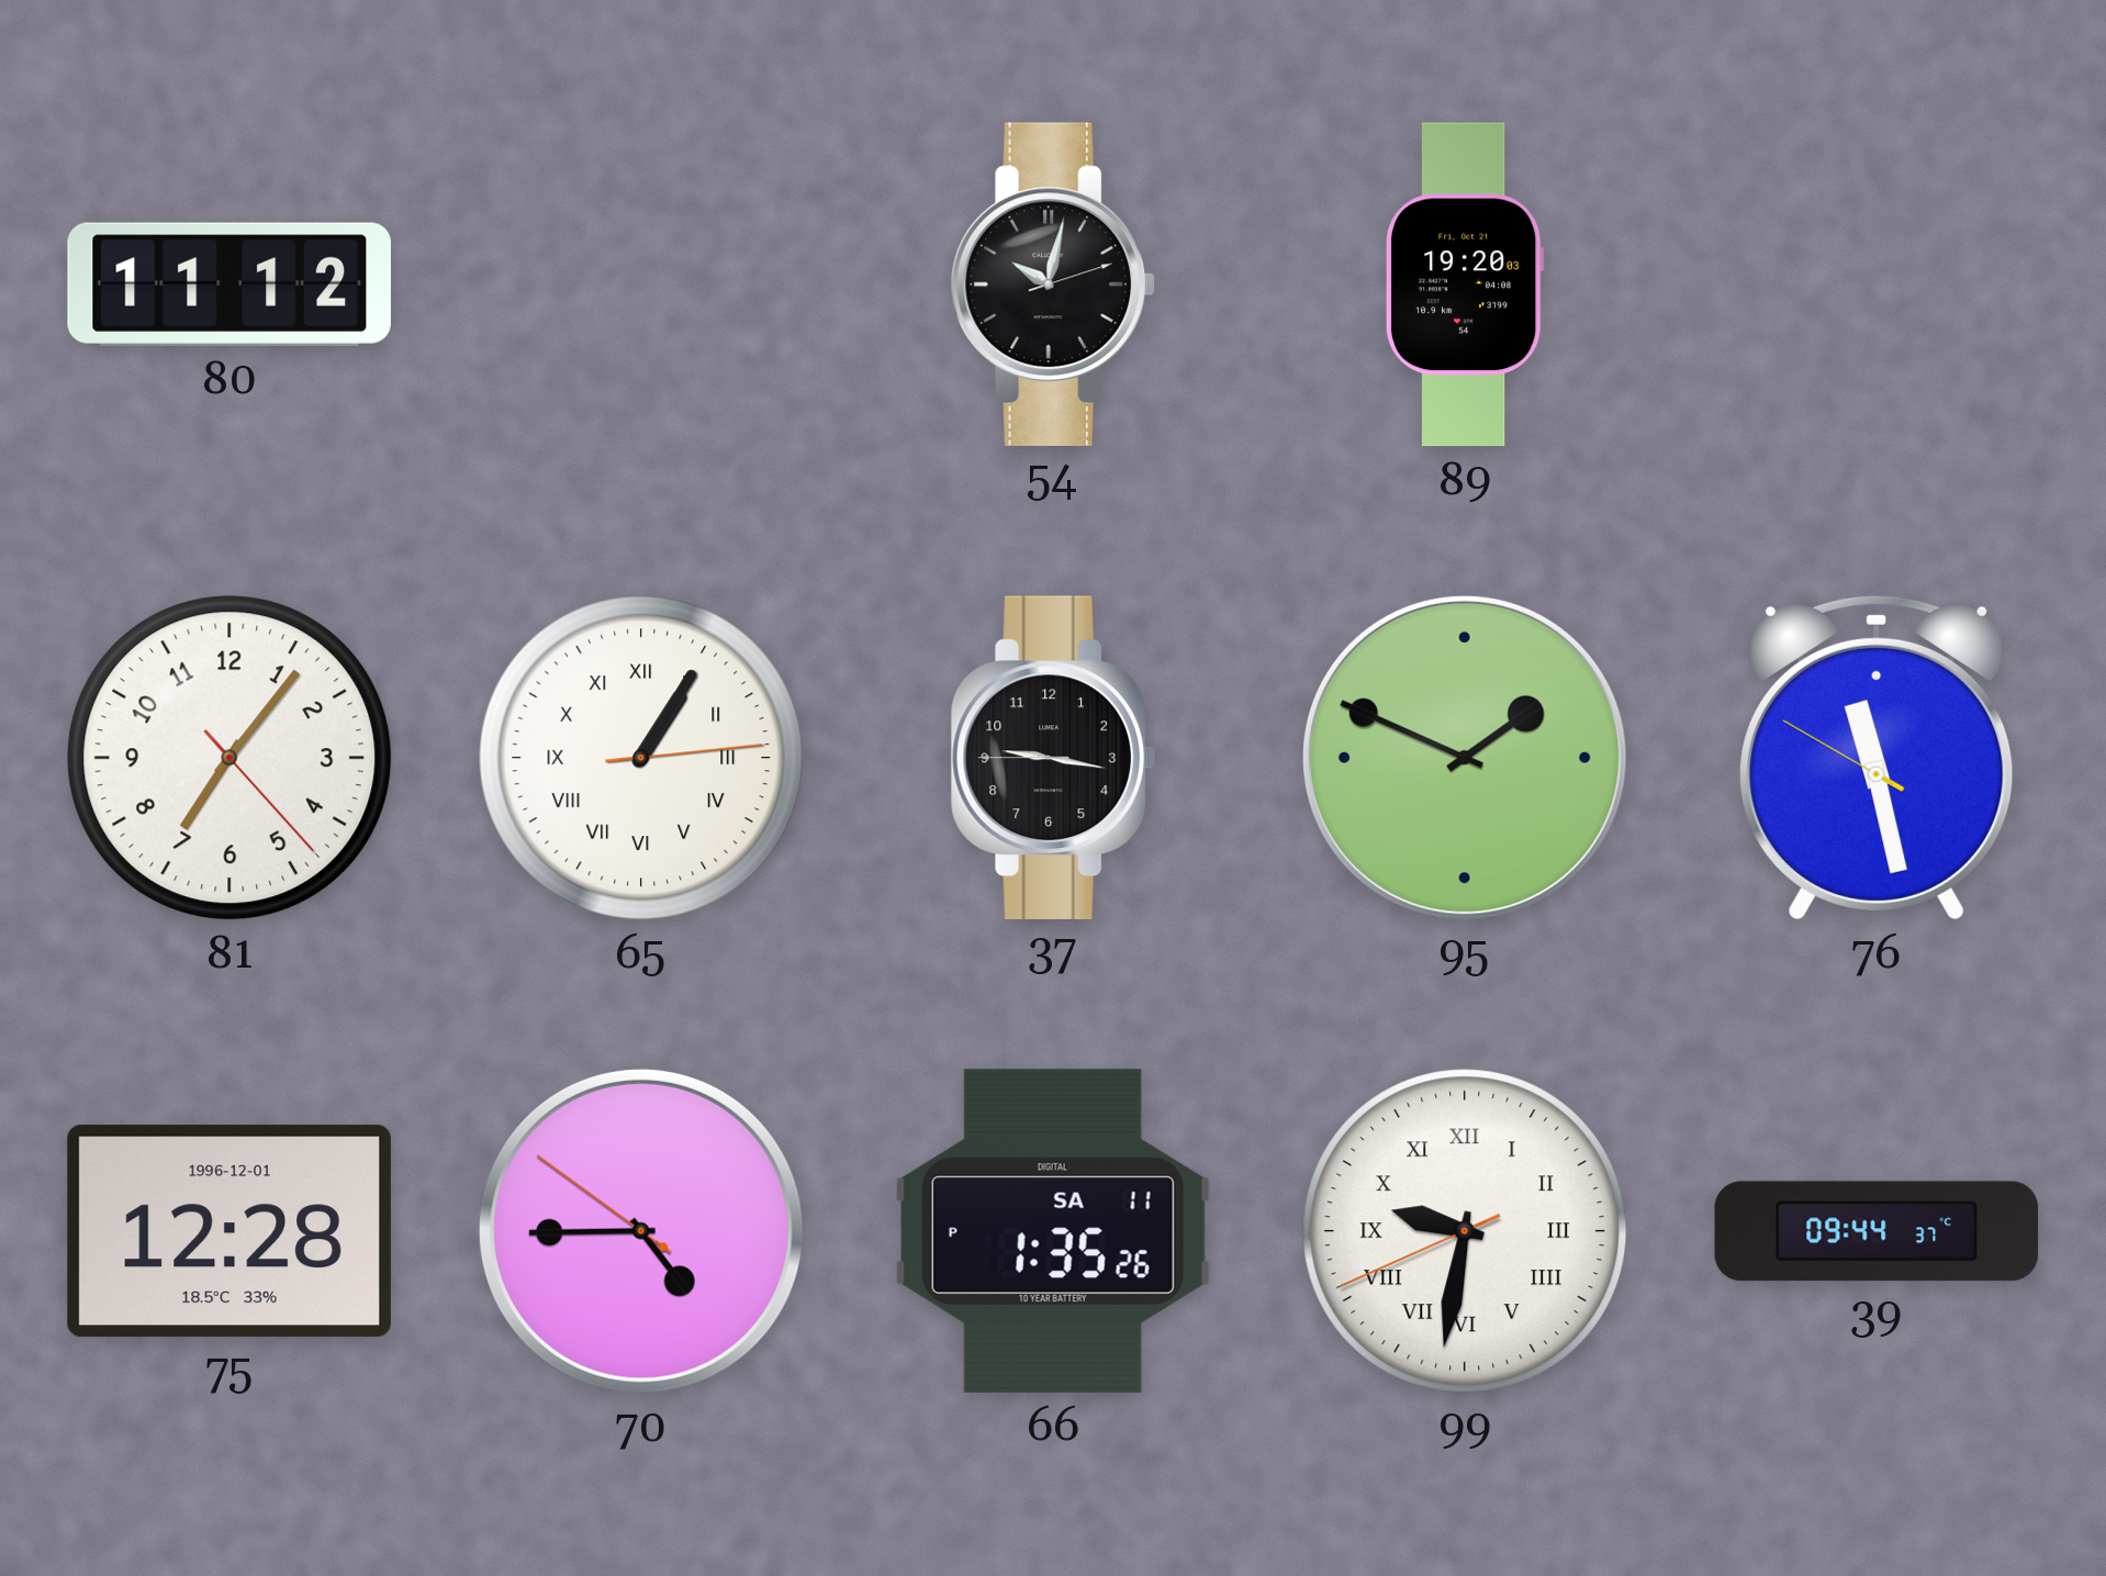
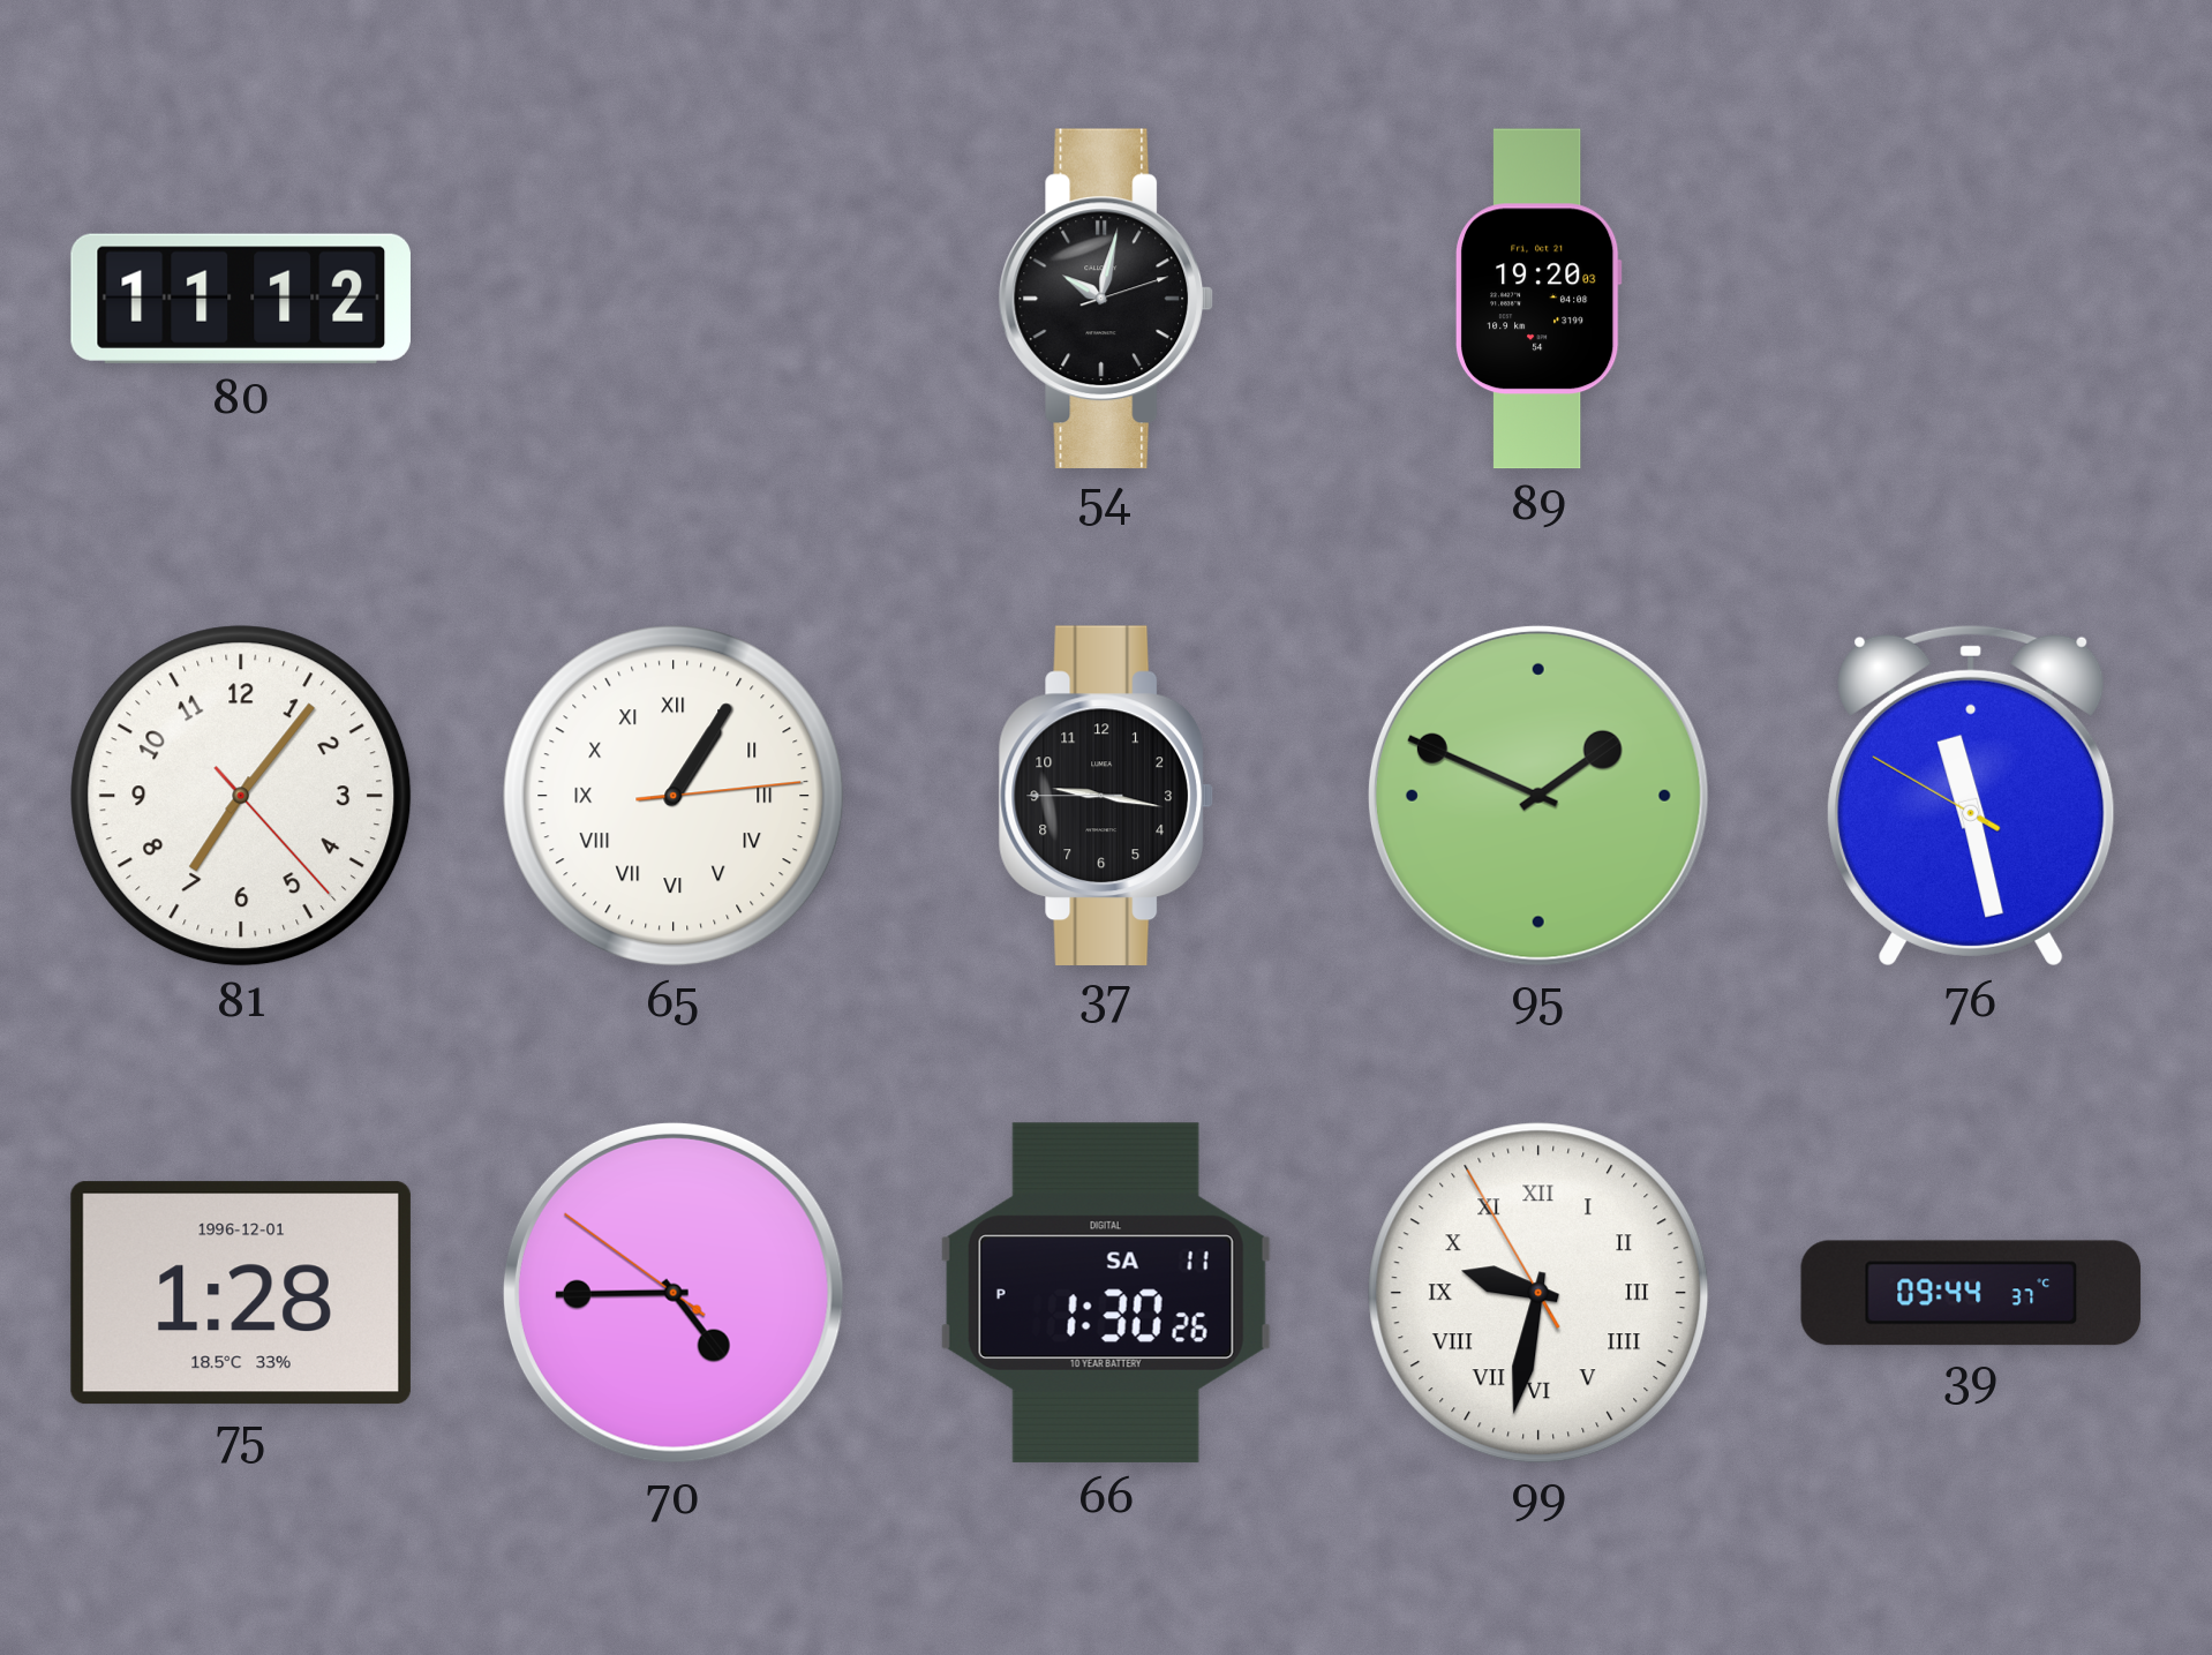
75: 12:28 -> 1:28
66: 1:35 -> 1:30
99: 9:31:41 -> 9:31:55
